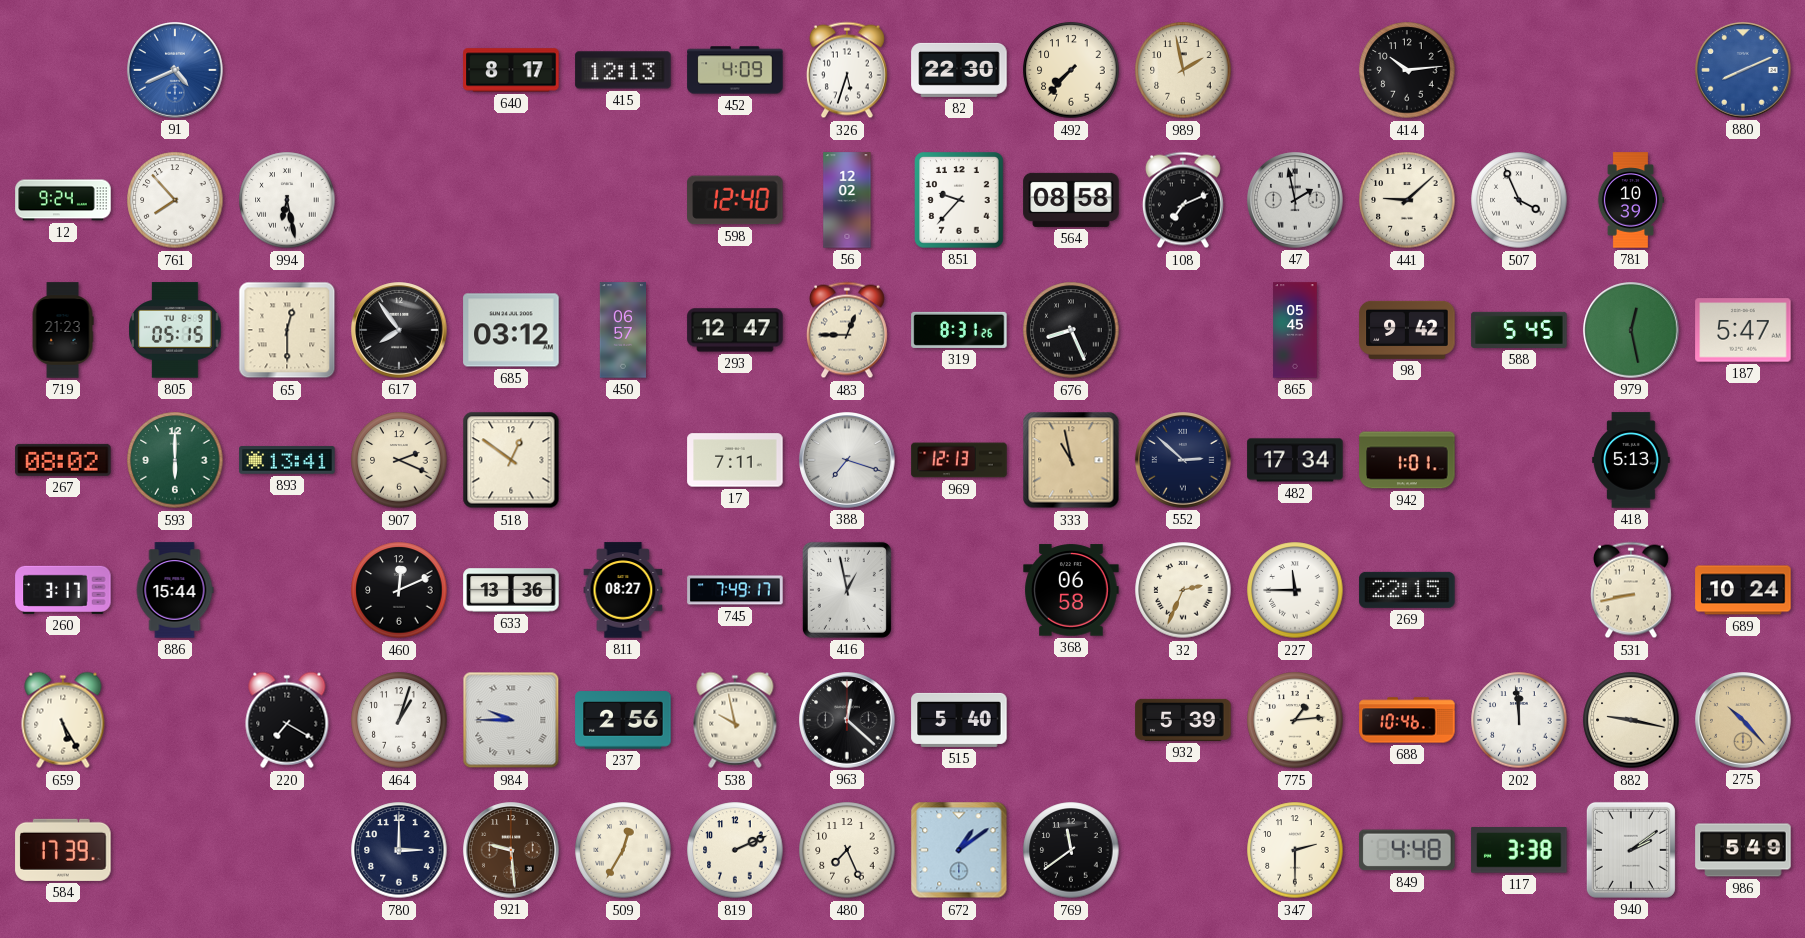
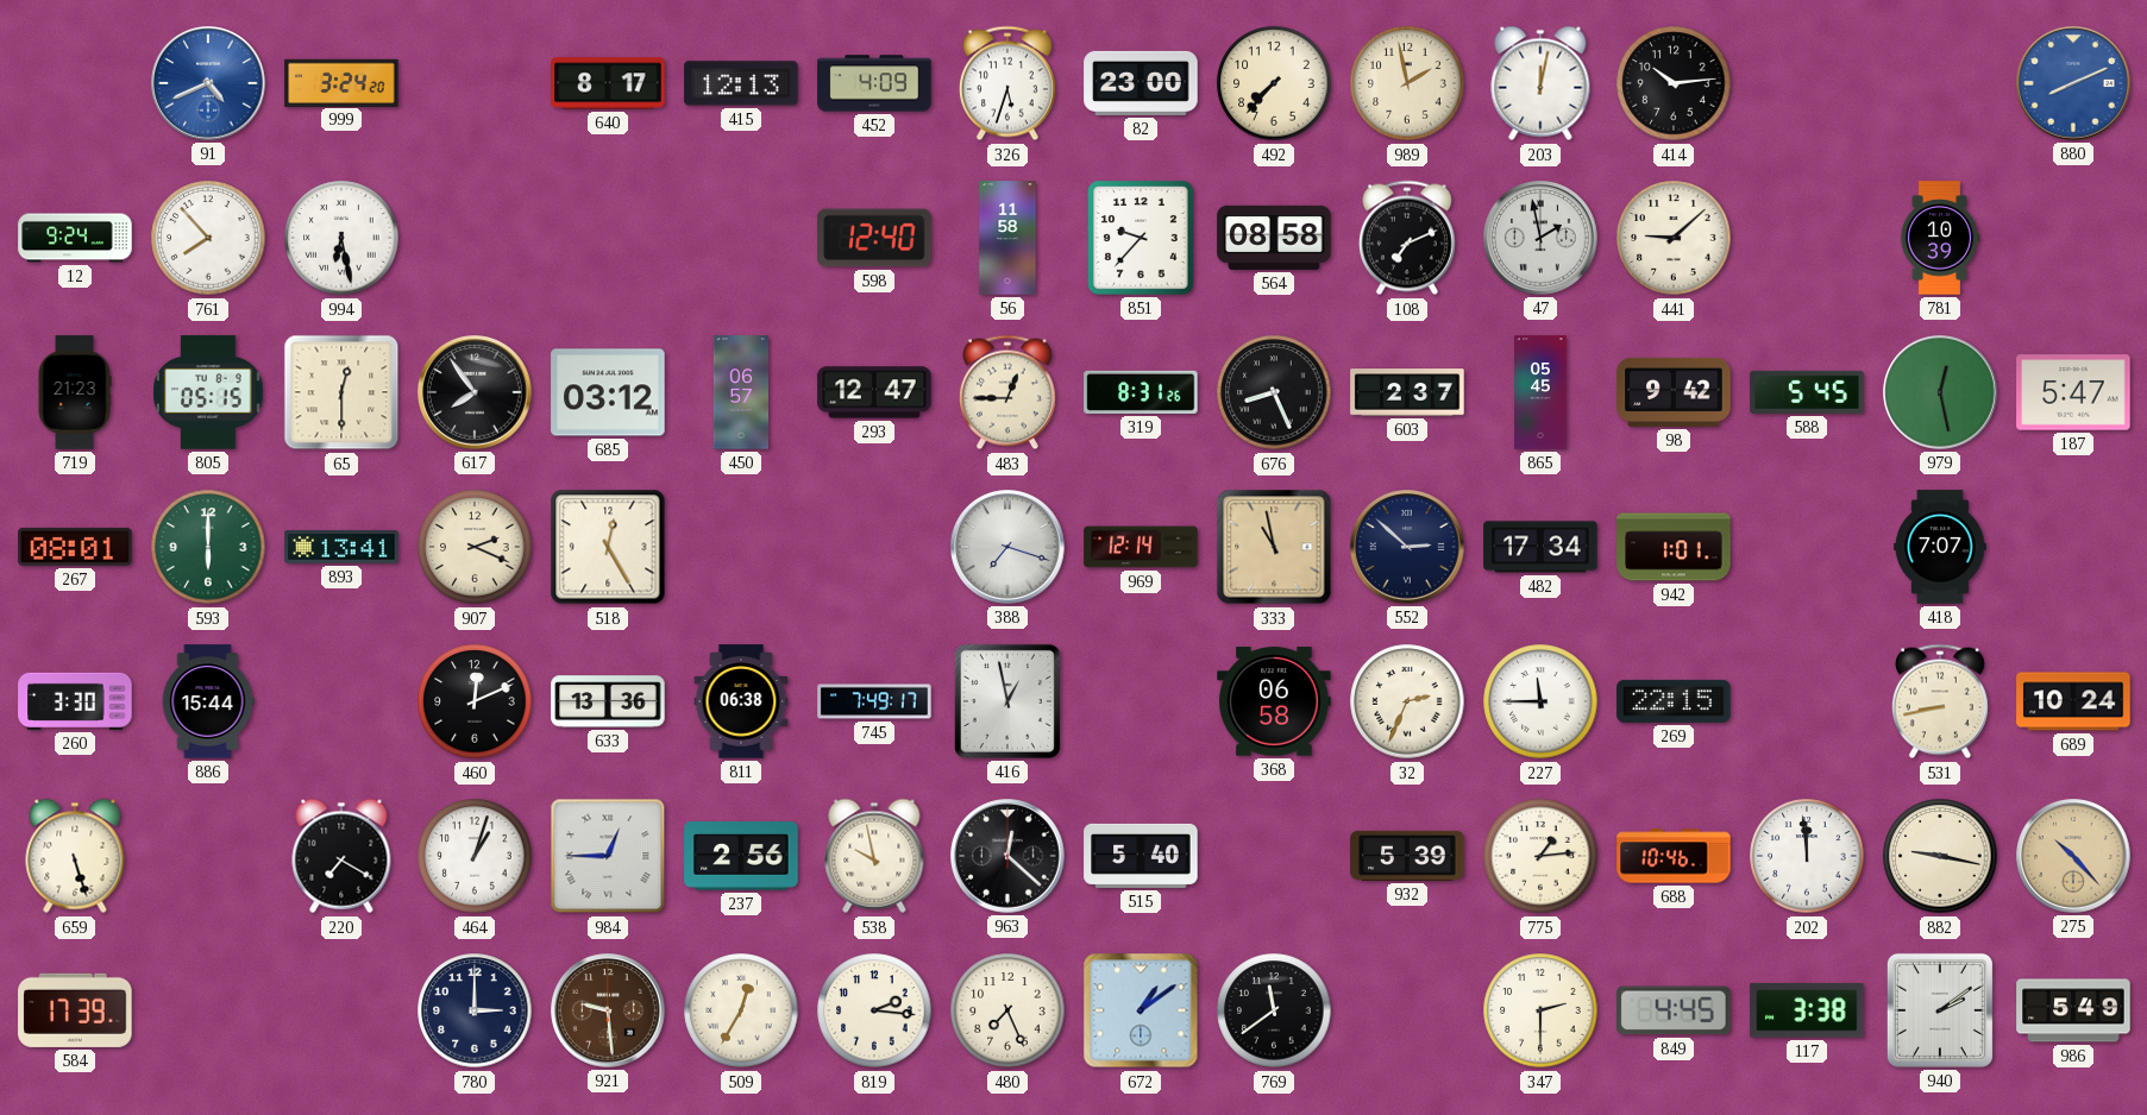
999: none -> 3:24
82: 22:30 -> 23:00
203: none -> 12:02
56: 12:02 -> 11:58
507: 3:56 -> none
603: none -> 2:37
267: 08:02 -> 08:01
518: 12:51 -> 12:25
17: 7:11 -> none
969: 12:13 -> 12:14
418: 5:13 -> 7:07
260: 3:17 -> 3:30
811: 08:27 -> 06:38
659: 5:25 -> 5:27
984: 9:45 -> 12:45
819: 2:11 -> 2:16
849: 4:48 -> 4:45
